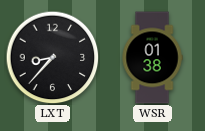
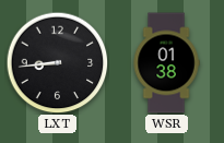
LXT: 8:37 -> 8:44
